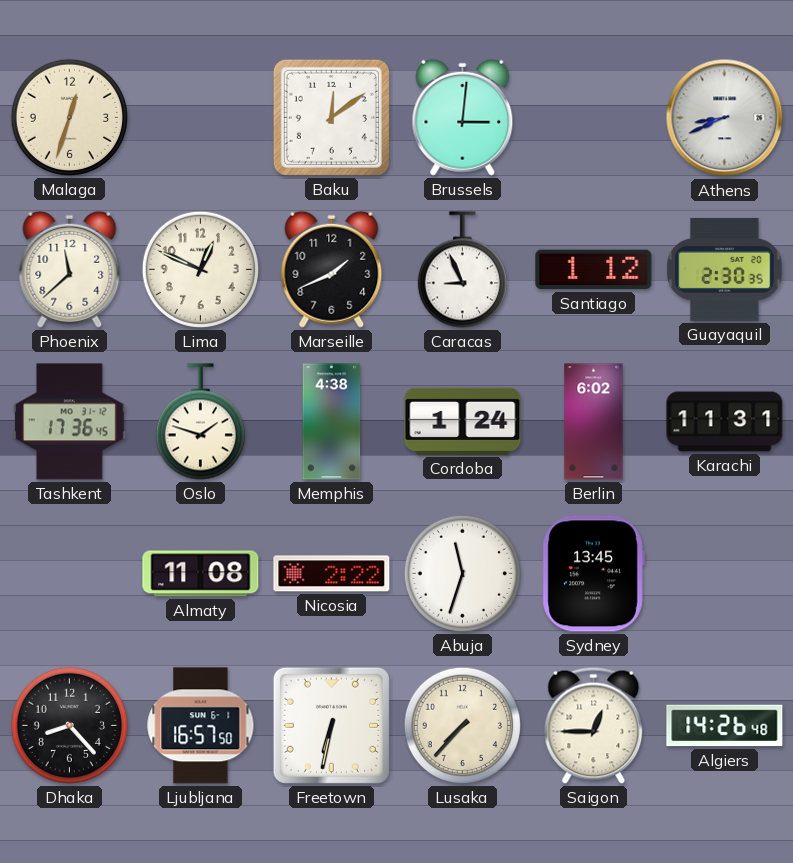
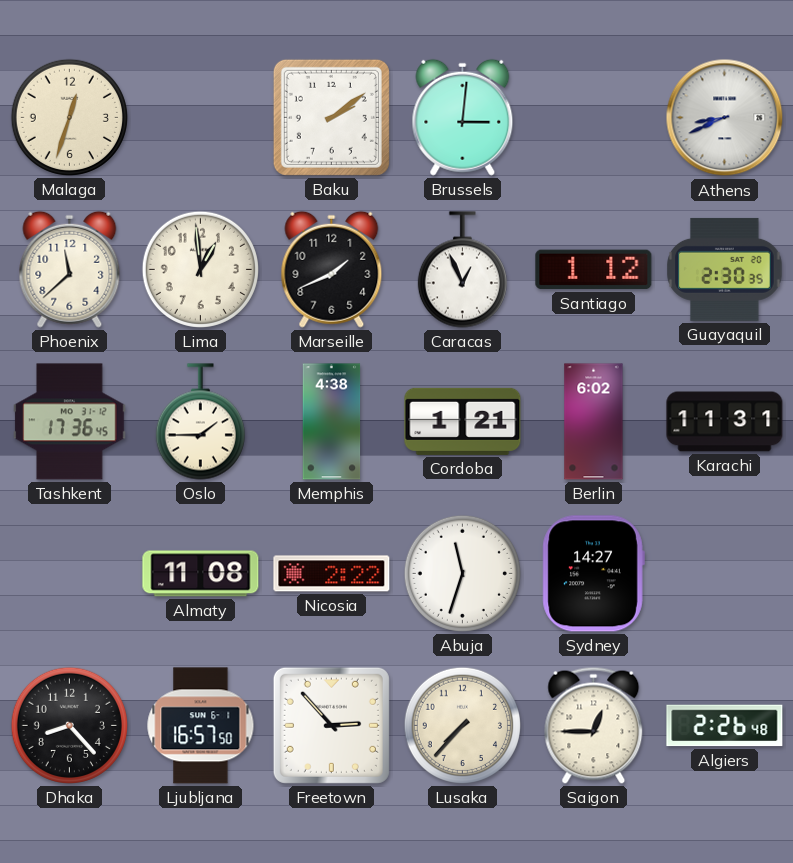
Baku: 12:09 -> 2:09
Lima: 12:49 -> 12:59
Caracas: 8:56 -> 12:56
Oslo: 1:48 -> 1:45
Cordoba: 1:24 -> 1:21
Sydney: 13:45 -> 14:27
Freetown: 6:32 -> 2:53
Algiers: 14:26 -> 2:26
